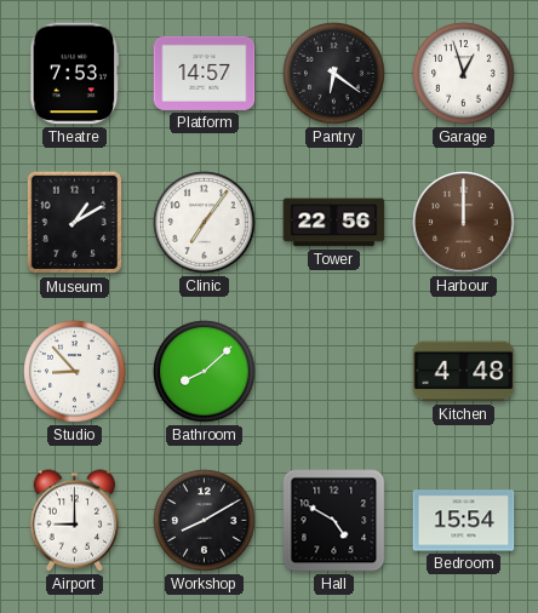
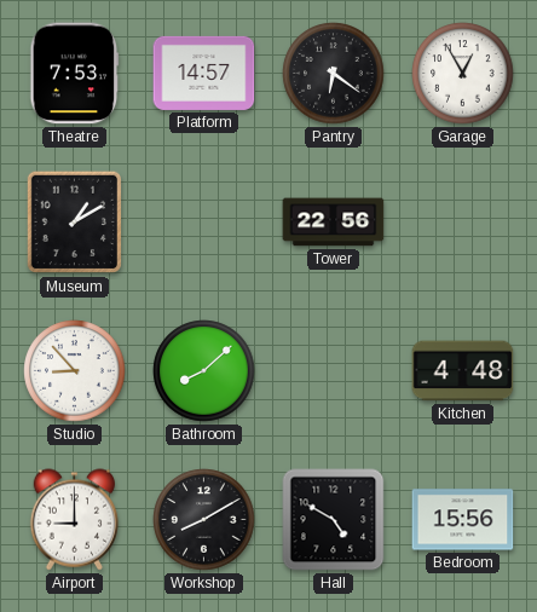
Garage: 12:57 -> 12:55
Clinic: 7:06 -> none
Harbour: 12:00 -> none
Bedroom: 15:54 -> 15:56
